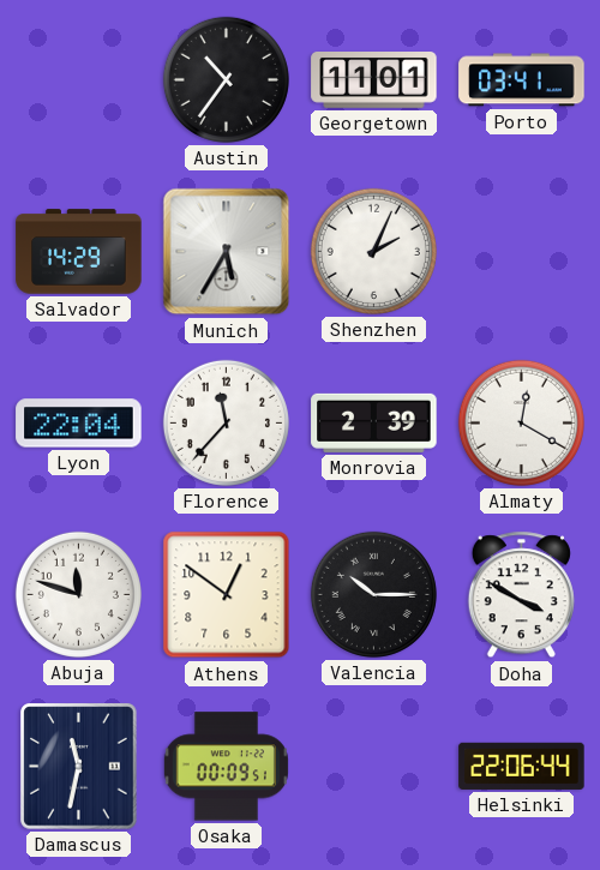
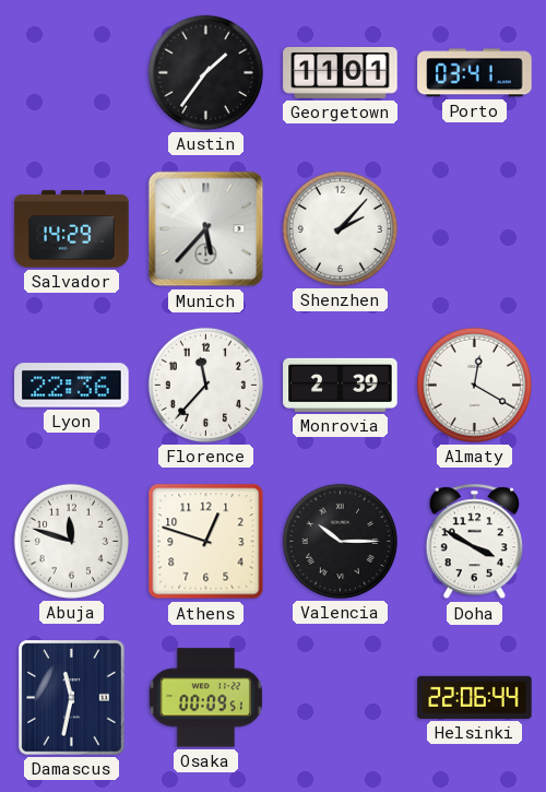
Austin: 10:36 -> 1:36
Munich: 5:35 -> 5:37
Shenzhen: 2:04 -> 2:07
Lyon: 22:04 -> 22:36
Athens: 12:51 -> 12:48
